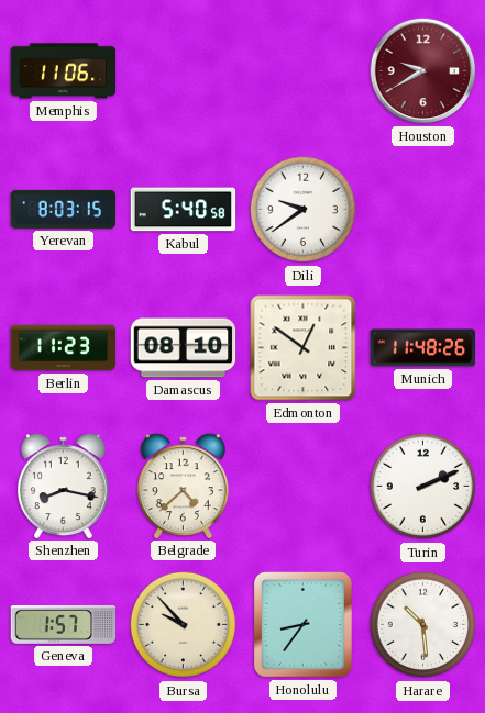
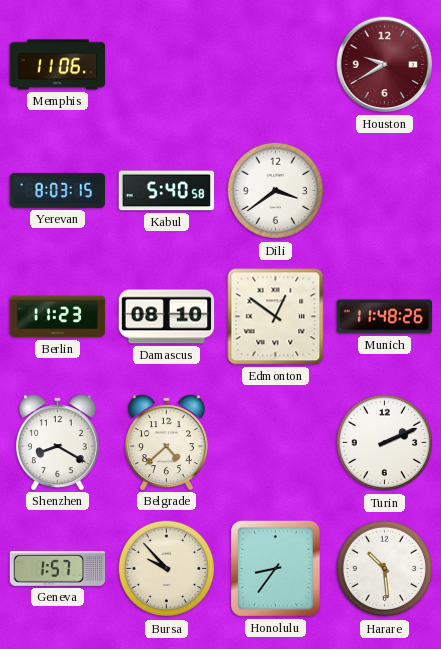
Dili: 9:39 -> 3:39
Shenzhen: 8:17 -> 8:20
